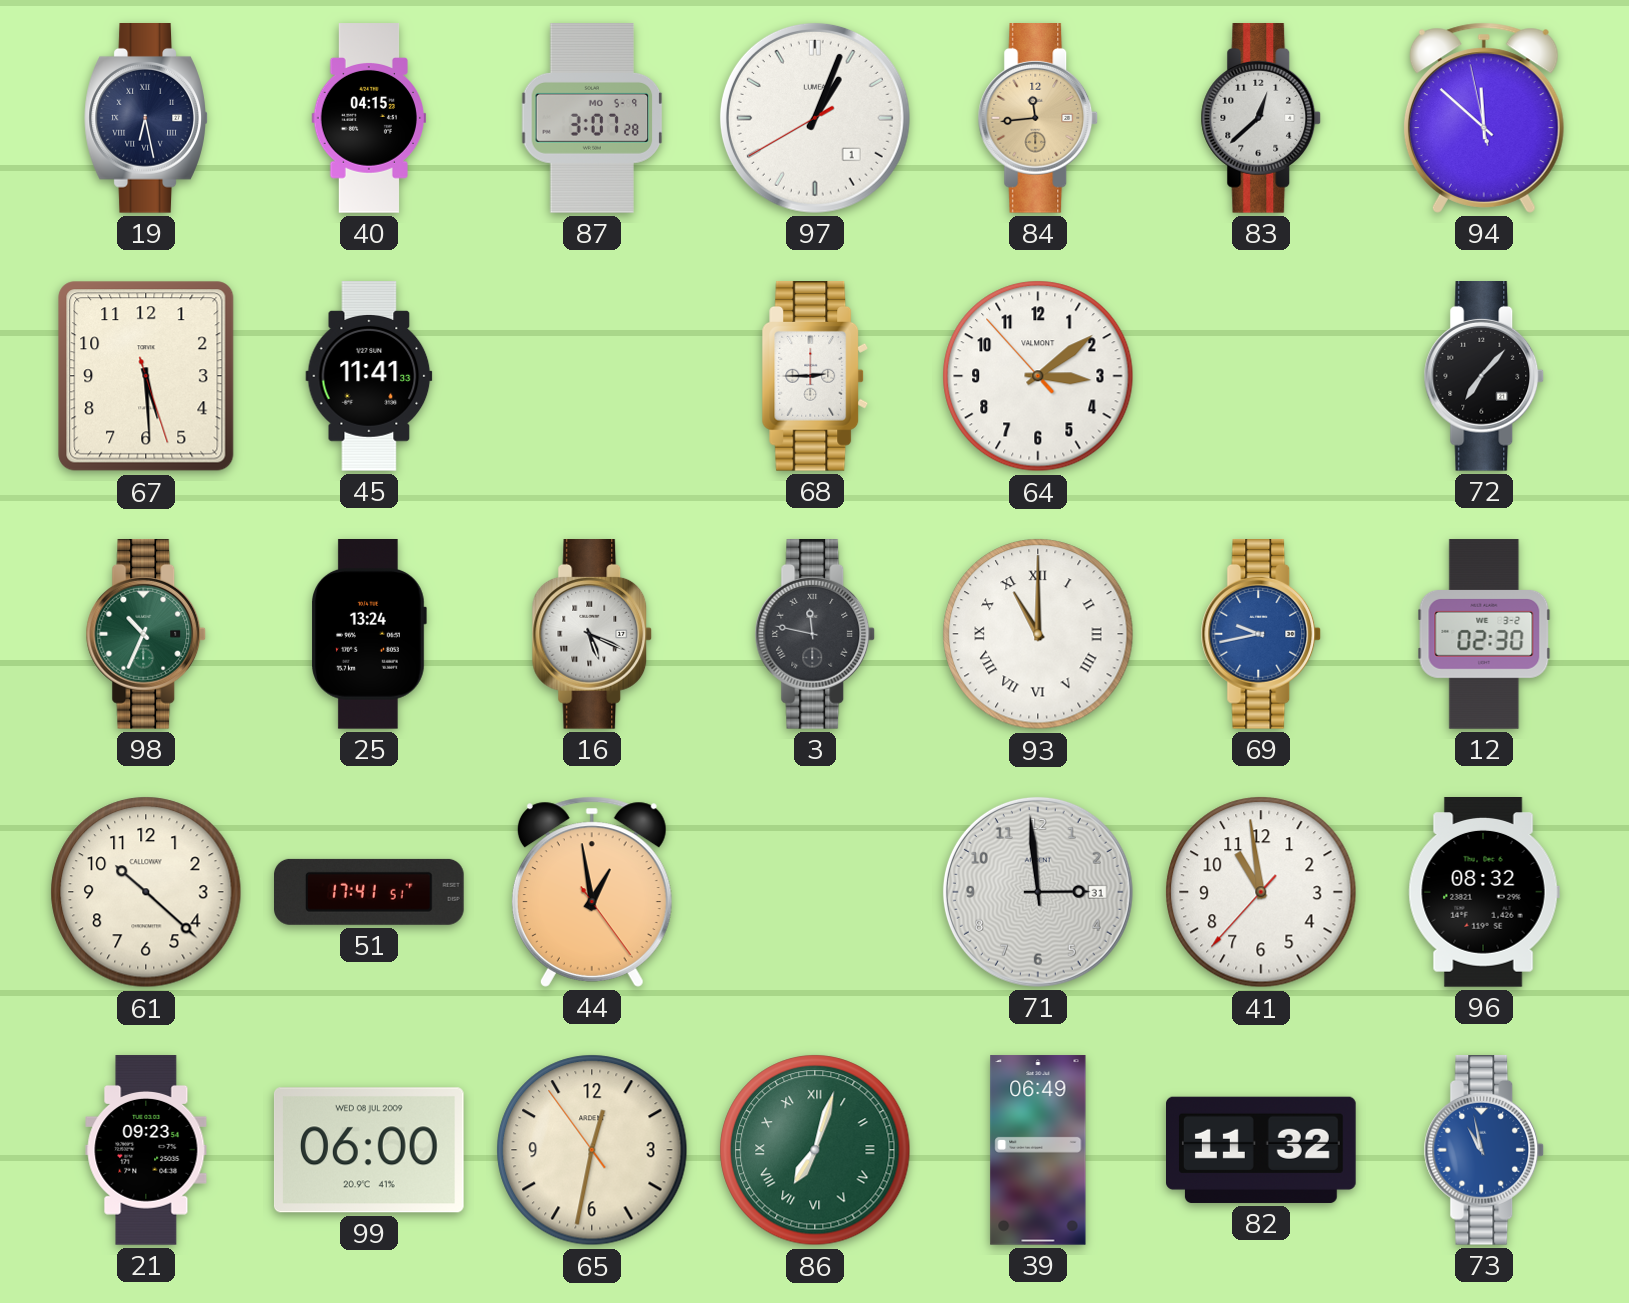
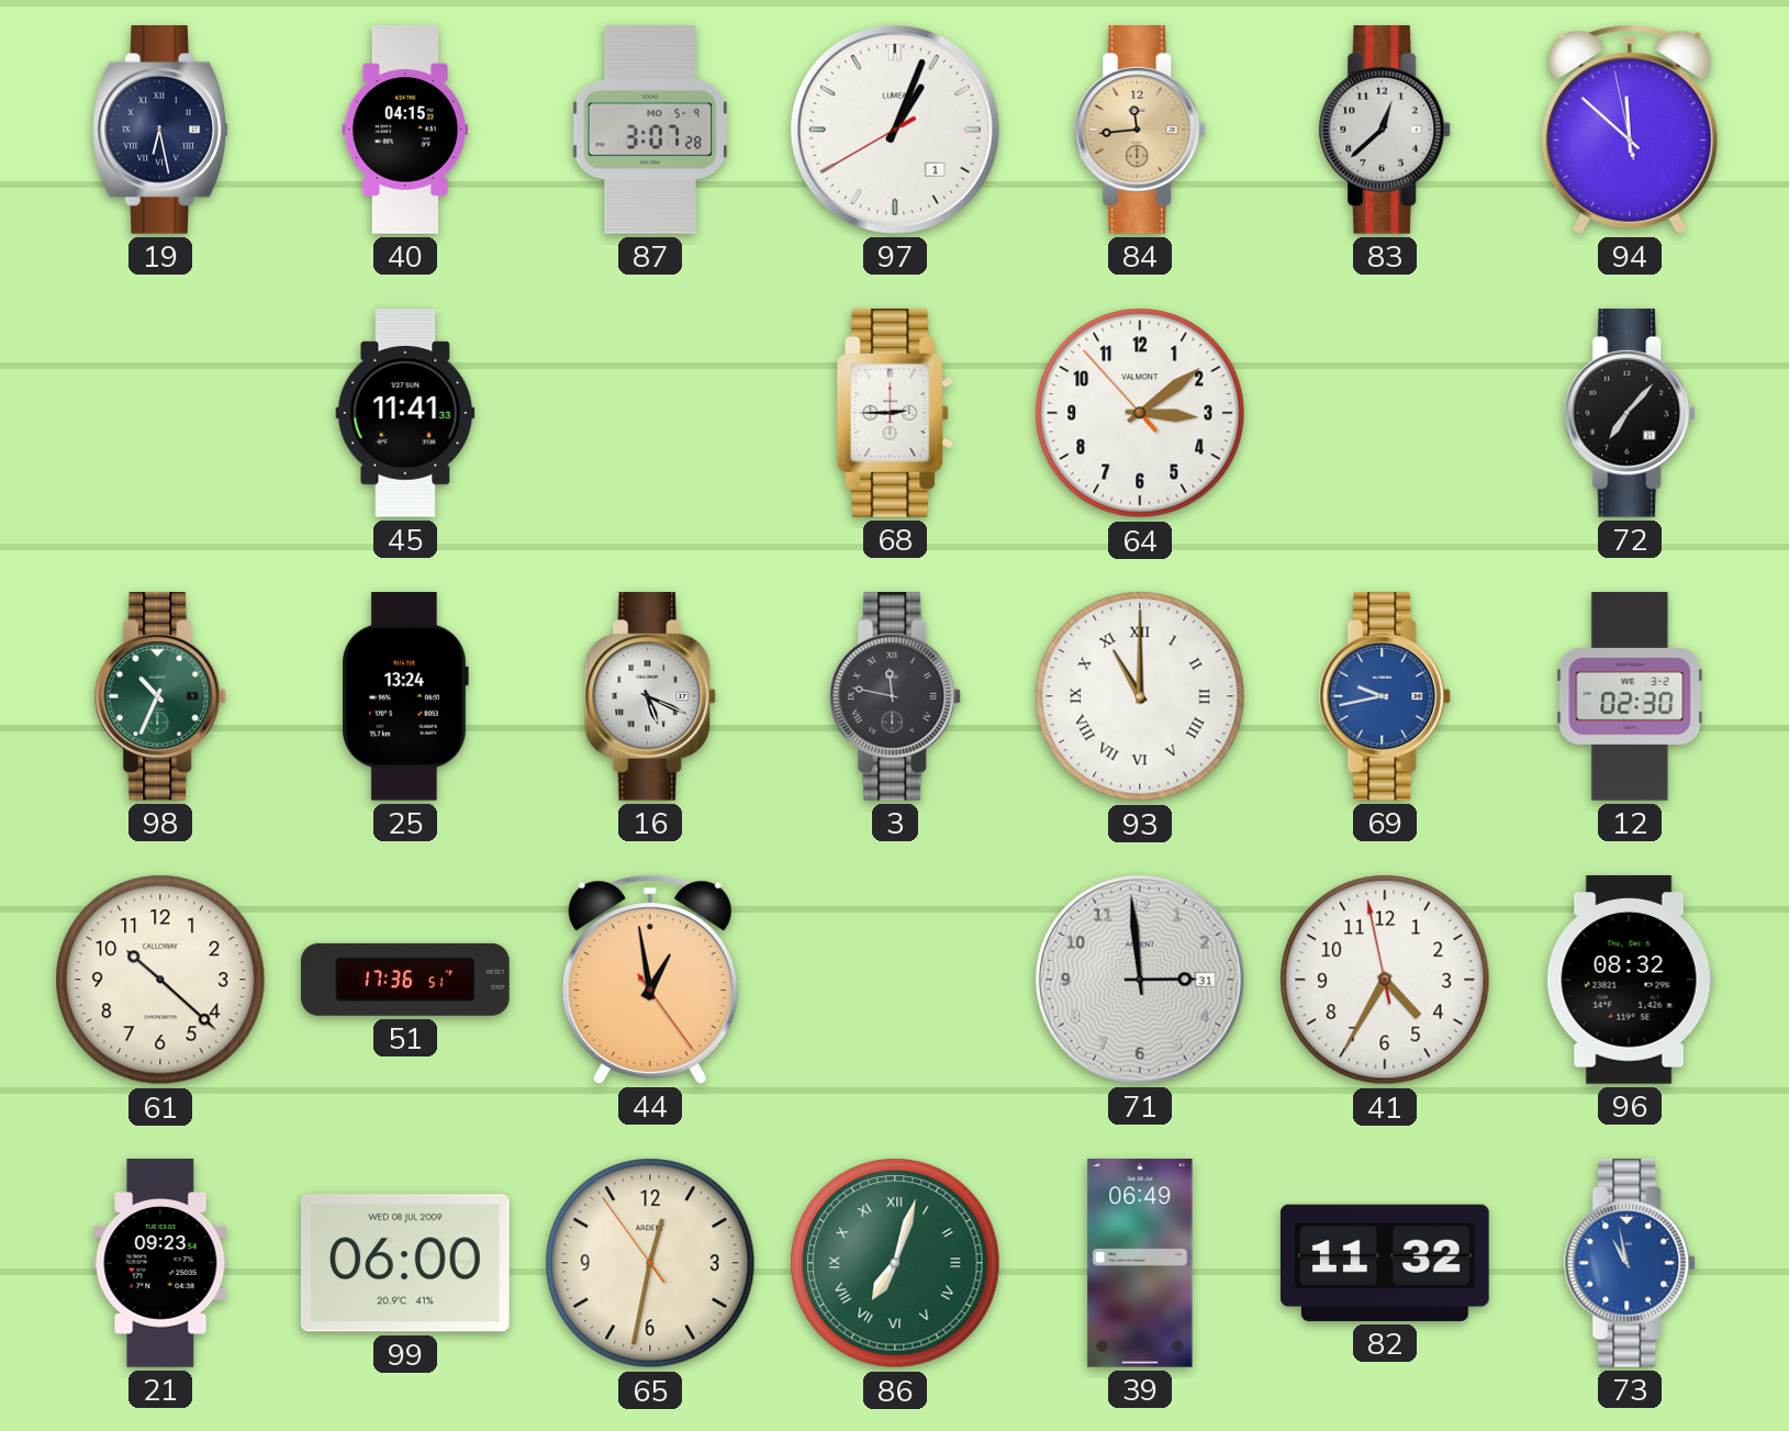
67: 5:29 -> none
51: 17:41 -> 17:36
41: 10:58 -> 4:34
